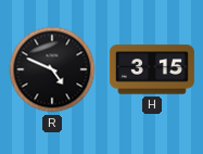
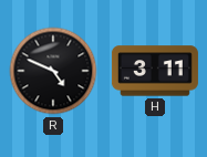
H: 3:15 -> 3:11
